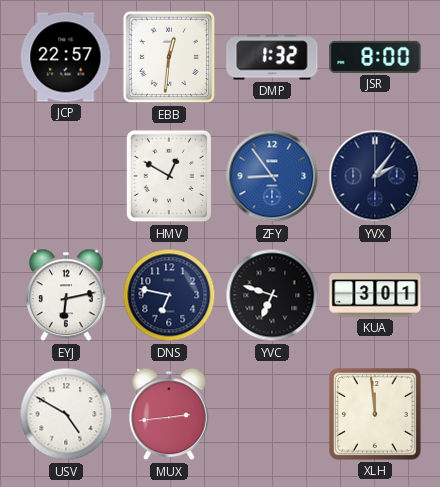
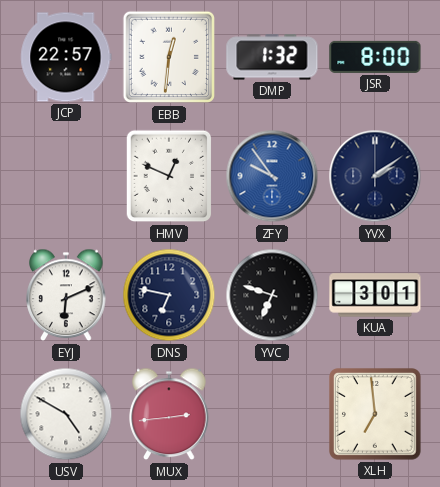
HMV: 12:50 -> 12:49
ZFY: 8:54 -> 9:54
YVX: 2:06 -> 2:09
EYJ: 6:13 -> 6:11
XLH: 11:59 -> 6:59
